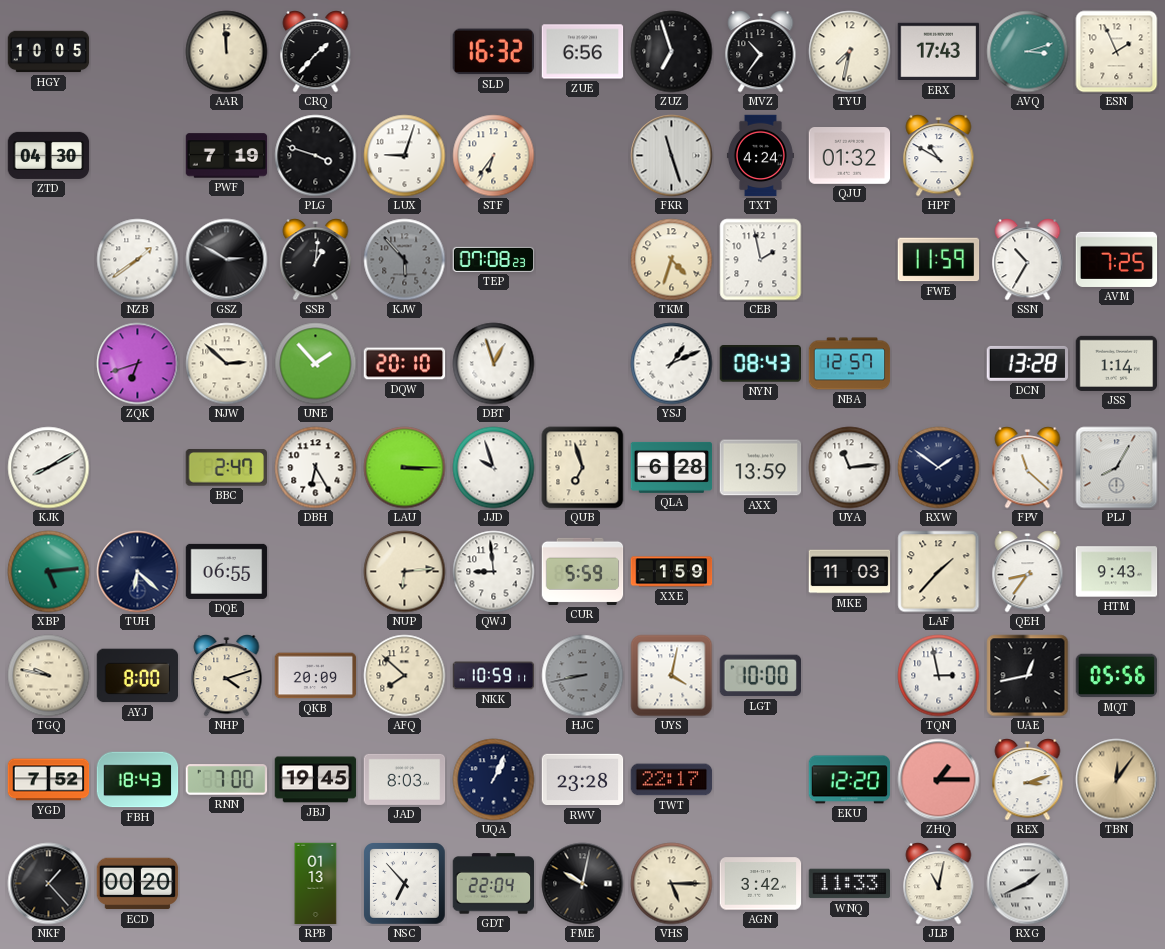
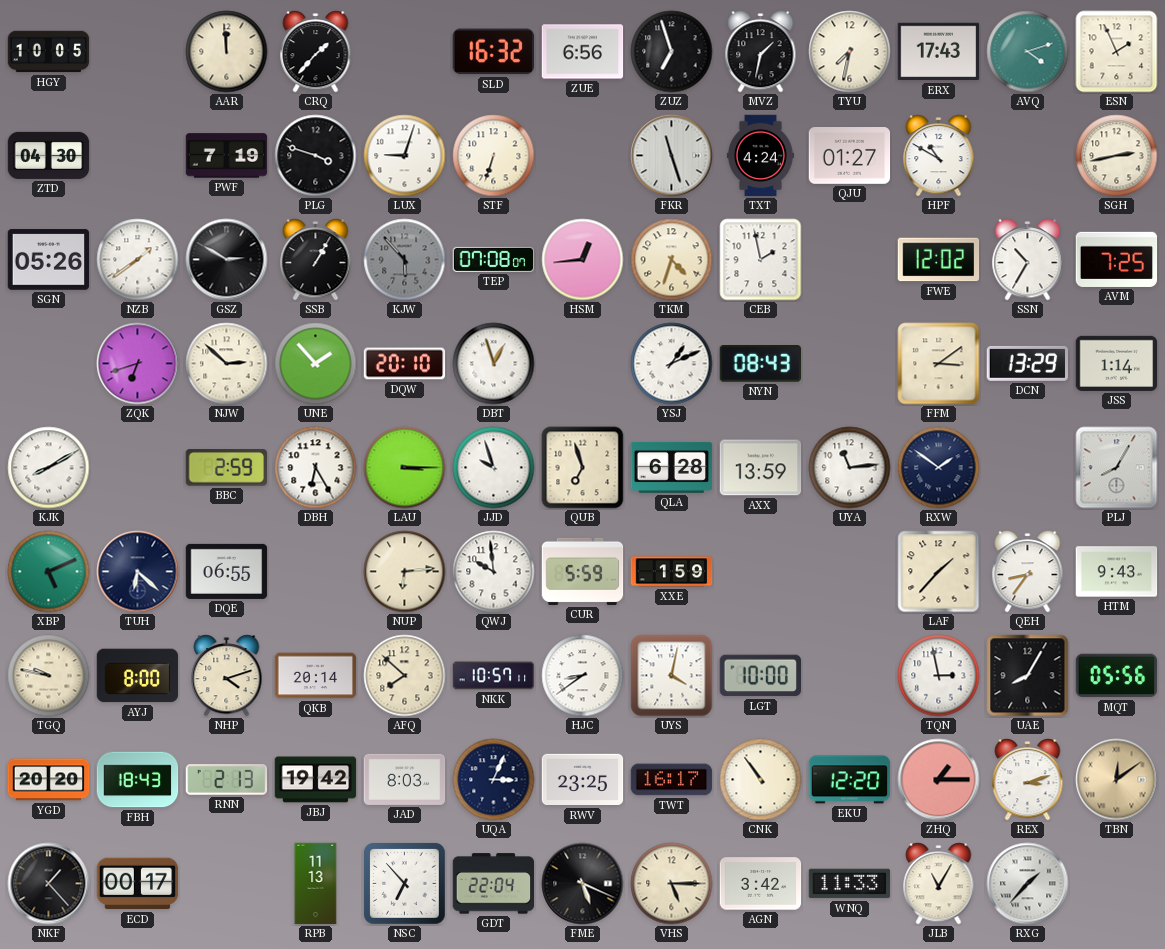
MVZ: 10:36 -> 1:32
AVQ: 3:12 -> 4:12
STF: 6:36 -> 6:33
QJU: 01:32 -> 01:27
SGH: none -> 2:43
SGN: none -> 05:26
SSB: 1:01 -> 1:05
TEP: 07:08:23 -> 07:08:07
HSM: none -> 12:44
FWE: 11:59 -> 12:02
NBA: 12:57 -> none
FFM: none -> 3:09
DCN: 13:28 -> 13:29
BBC: 2:47 -> 2:59
FPV: 11:22 -> none
XBP: 5:14 -> 5:11
QWJ: 8:59 -> 9:59
MKE: 11:03 -> none
QKB: 20:09 -> 20:14
NKK: 10:59 -> 10:57
HJC: 8:43 -> 8:39
HJC dial: grey -> white
UAE: 12:43 -> 8:05
YGD: 7:52 -> 20:20
RNN: 7:00 -> 2:13
JBJ: 19:45 -> 19:42
UQA: 1:04 -> 3:04
RWV: 23:28 -> 23:25
TWT: 22:17 -> 16:17
CNK: none -> 10:54
TBN: 12:06 -> 12:09
ECD: 00:20 -> 00:17
RPB: 01:13 -> 11:13
FME: 10:02 -> 5:19
JLB: 11:02 -> 11:05
RXG: 1:41 -> 1:37
